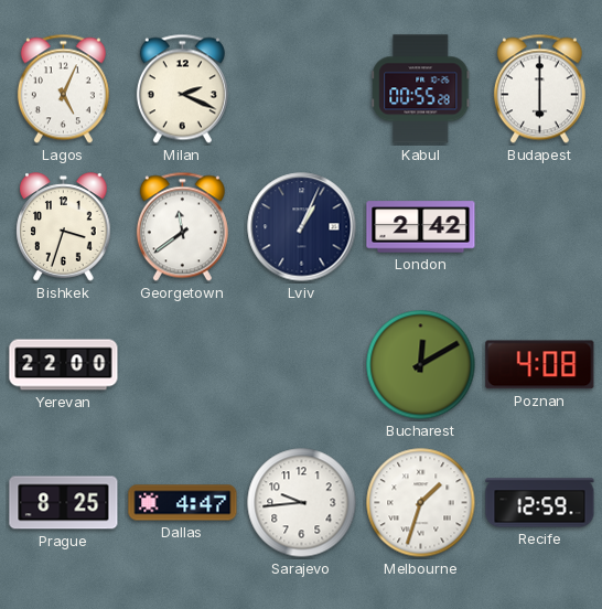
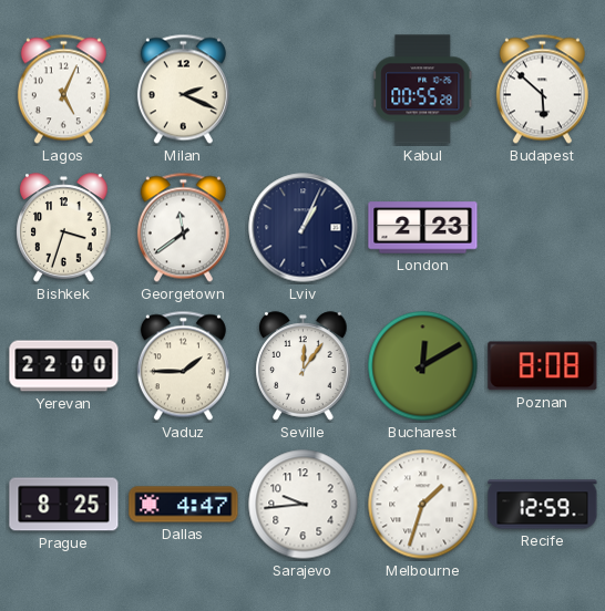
Budapest: 6:00 -> 5:52
London: 2:42 -> 2:23
Vaduz: none -> 1:45
Seville: none -> 12:06
Poznan: 4:08 -> 8:08
